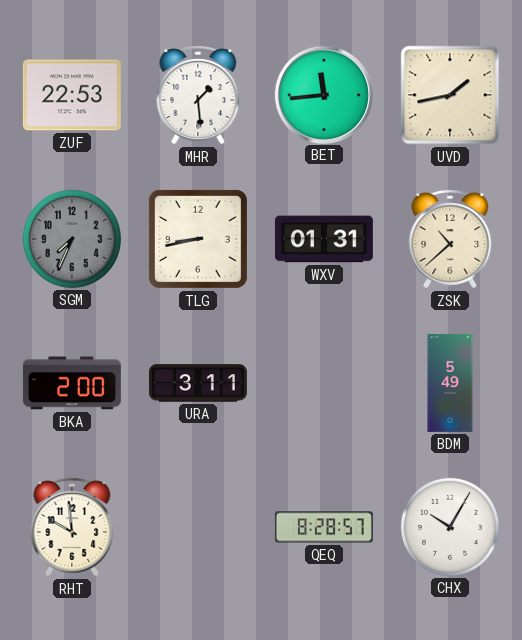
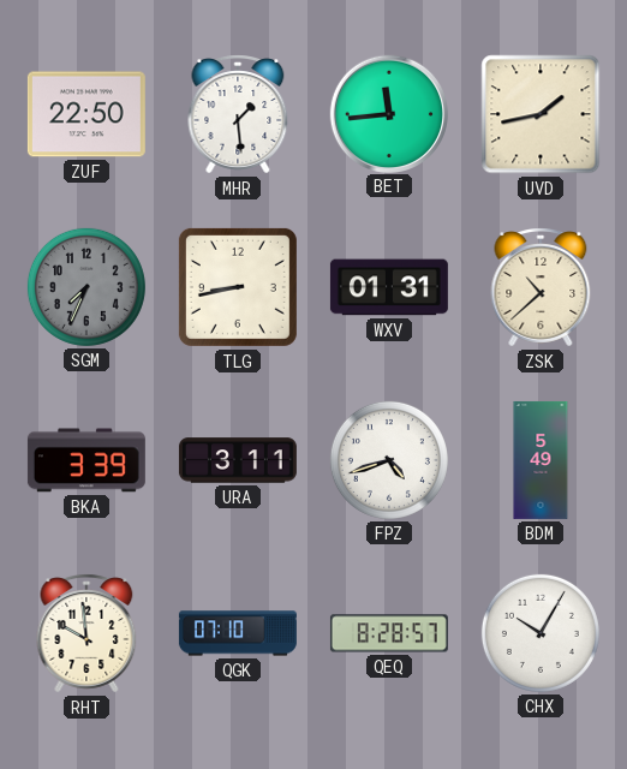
ZUF: 22:53 -> 22:50
BKA: 2:00 -> 3:39
FPZ: none -> 4:42
QGK: none -> 07:10
